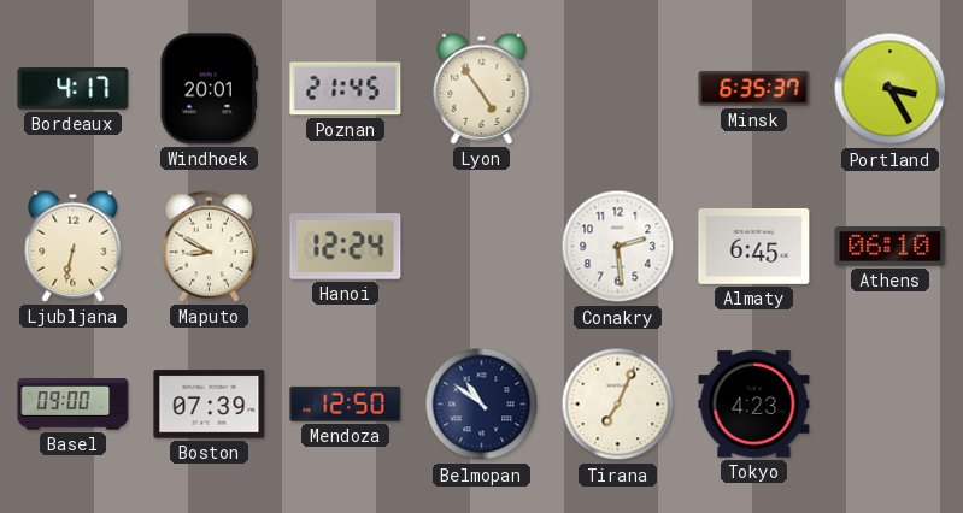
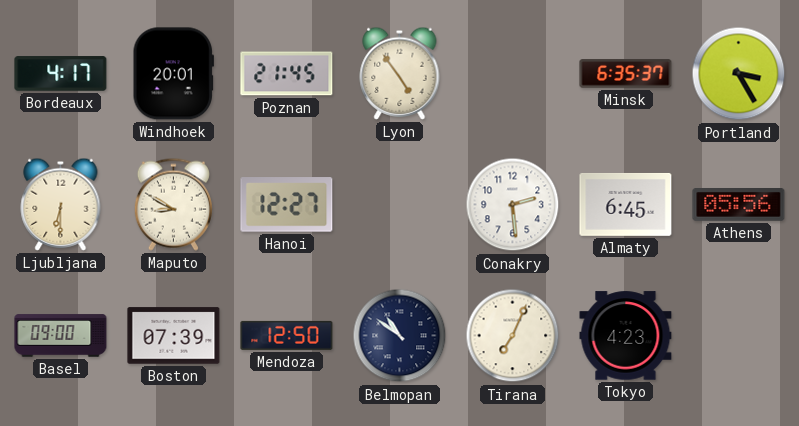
Ljubljana: 6:32 -> 6:30
Hanoi: 12:24 -> 12:27
Athens: 06:10 -> 05:56
